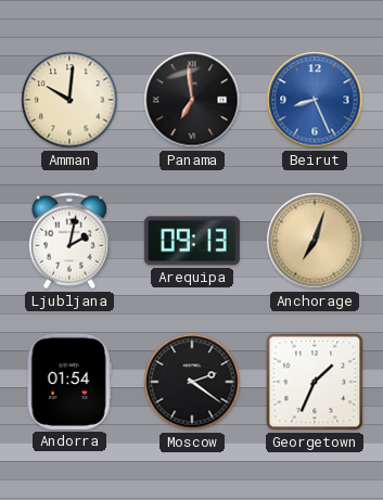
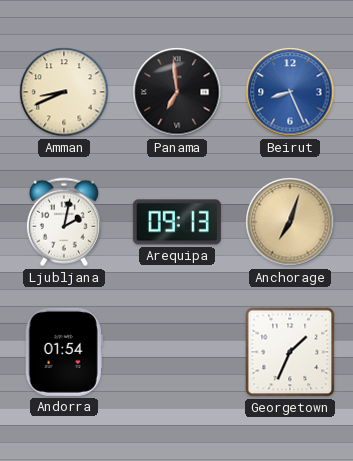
Amman: 10:01 -> 8:41
Moscow: 2:21 -> none
